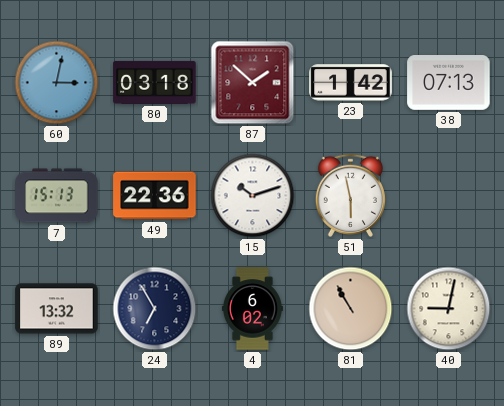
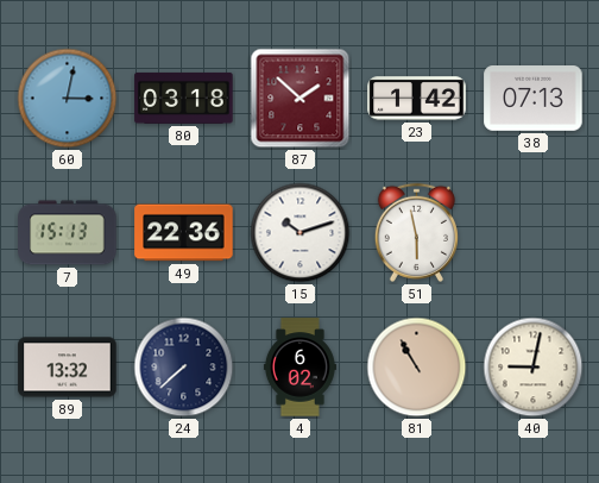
24: 6:55 -> 7:38
